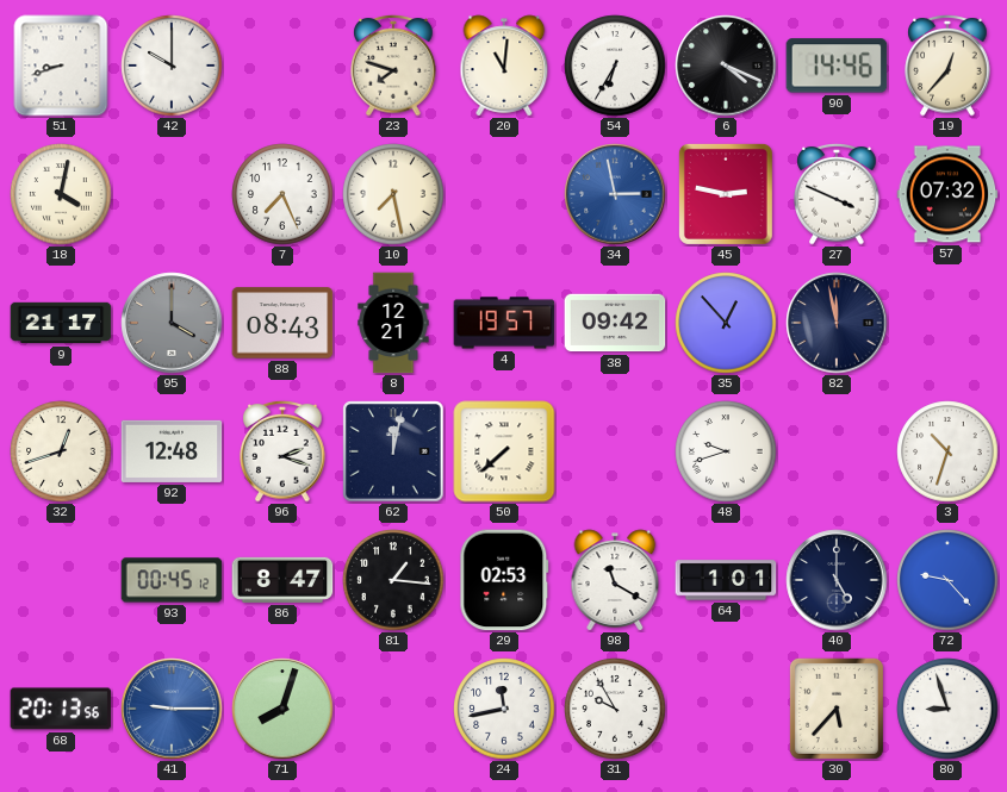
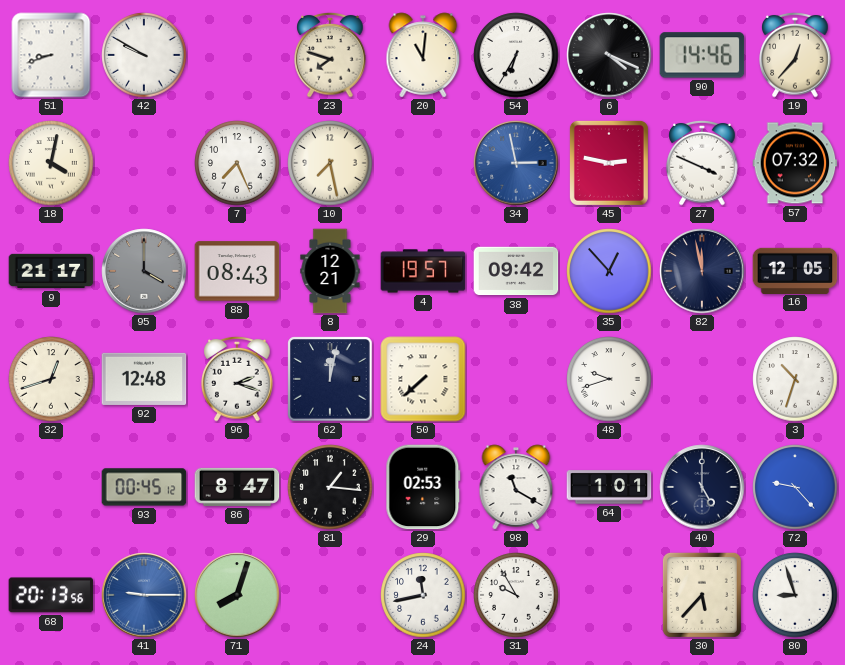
42: 10:00 -> 9:50
16: none -> 12:05
